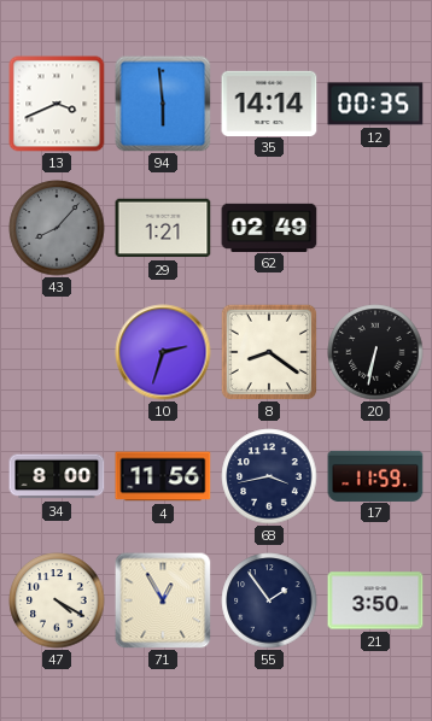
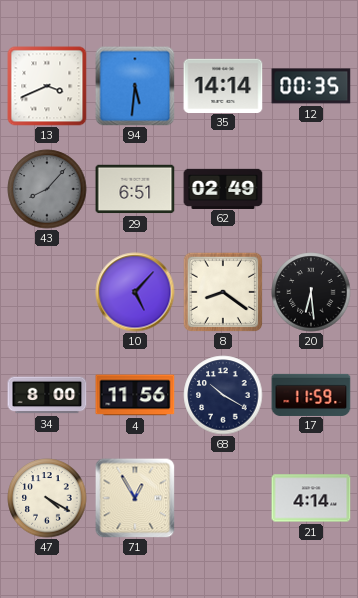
94: 5:59 -> 5:31
29: 1:21 -> 6:51
10: 2:33 -> 5:07
20: 6:32 -> 6:29
68: 3:43 -> 10:20
55: 1:54 -> none
21: 3:50 -> 4:14
